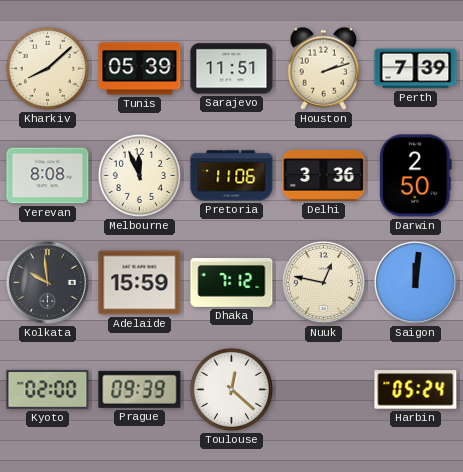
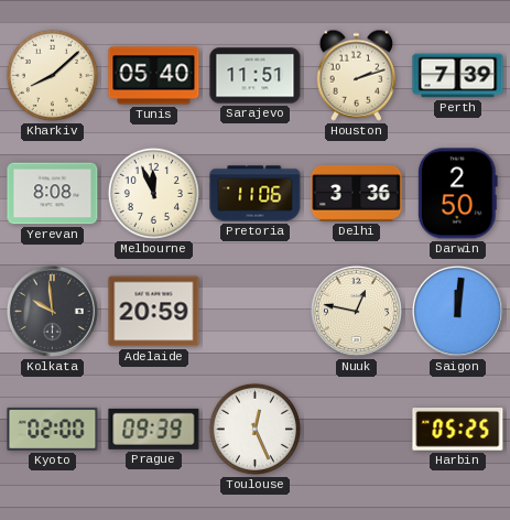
Tunis: 05:39 -> 05:40
Adelaide: 15:59 -> 20:59
Dhaka: 7:12 -> none
Toulouse: 12:22 -> 12:26
Harbin: 05:24 -> 05:25
